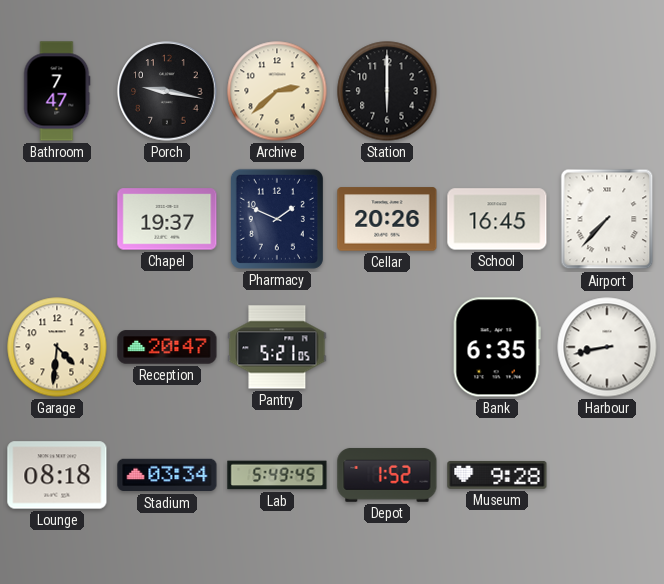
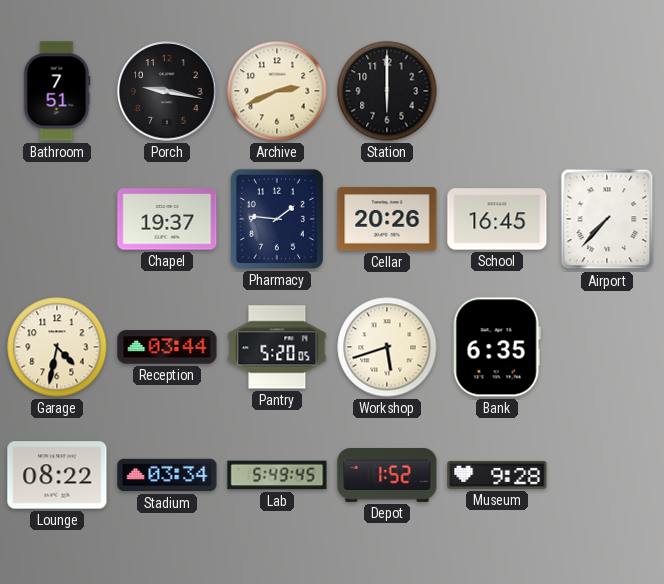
Bathroom: 7:47 -> 7:51
Archive: 2:38 -> 2:41
Pharmacy: 1:49 -> 1:46
Garage: 4:31 -> 4:32
Reception: 20:47 -> 03:44
Pantry: 5:21 -> 5:20
Workshop: none -> 5:42
Harbour: 8:43 -> none
Lounge: 08:18 -> 08:22
